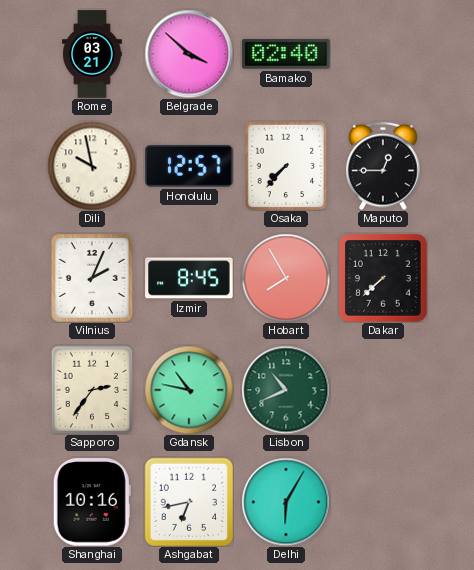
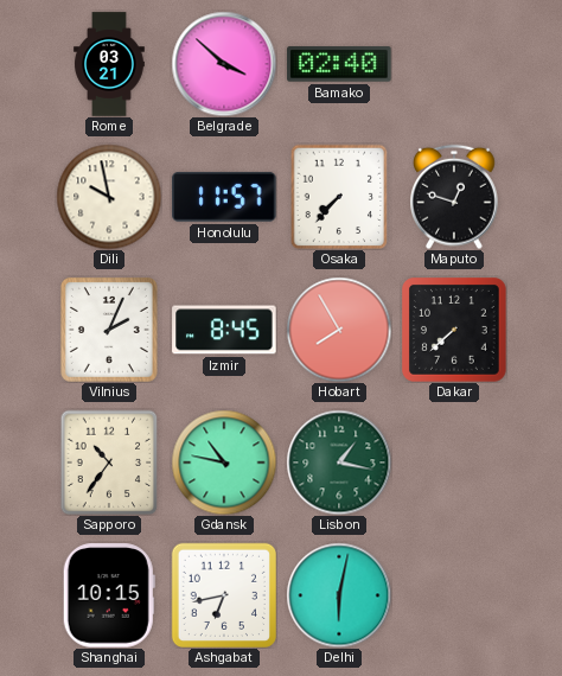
Honolulu: 12:57 -> 11:57
Maputo: 12:45 -> 12:48
Sapporo: 2:36 -> 10:36
Lisbon: 10:41 -> 1:17
Shanghai: 10:16 -> 10:15
Delhi: 6:05 -> 6:02
